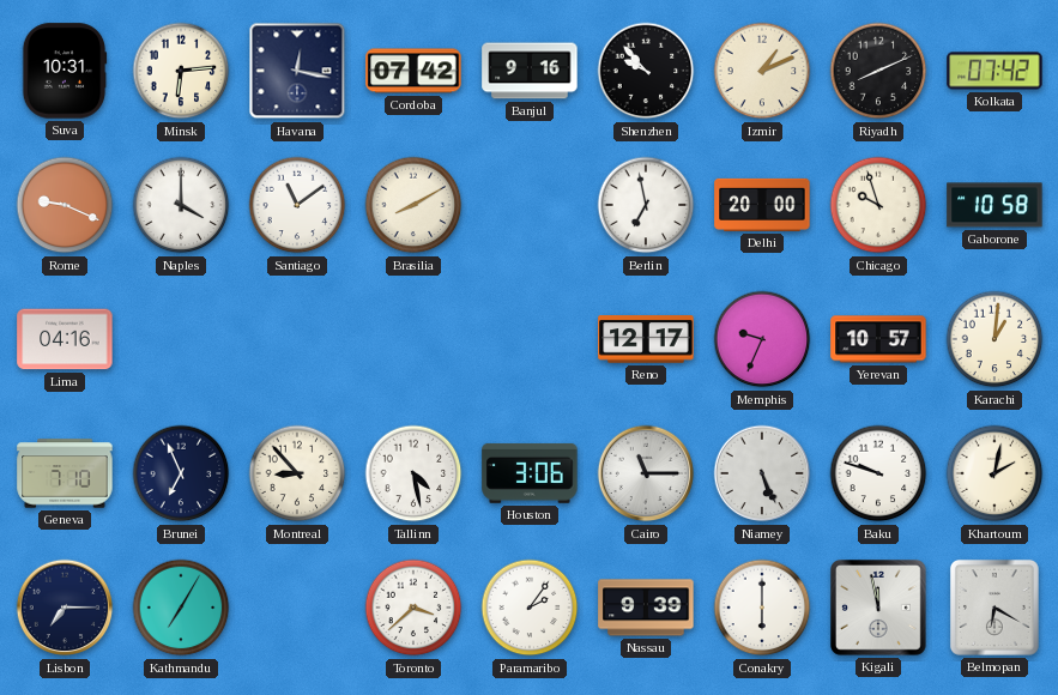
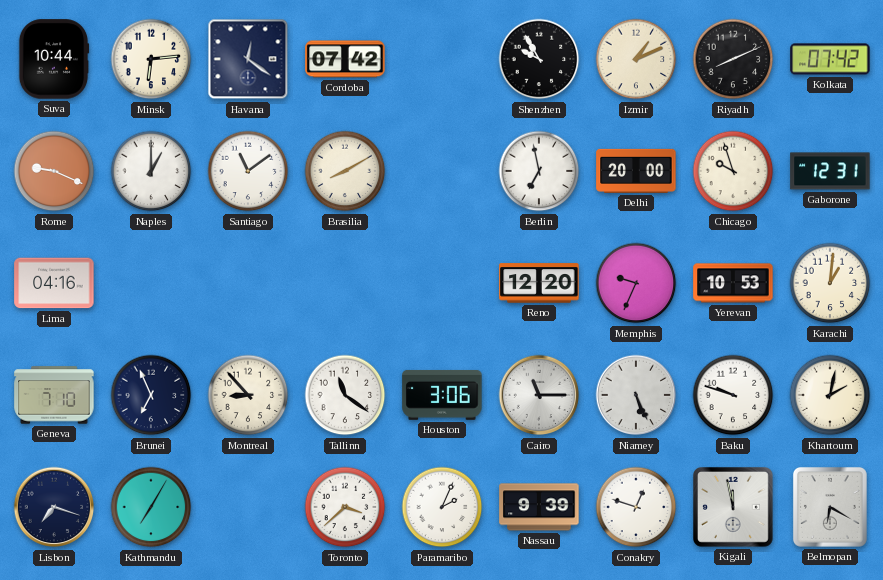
Suva: 10:31 -> 10:44
Havana: 12:17 -> 12:21
Banjul: 9:16 -> none
Shenzhen: 9:53 -> 9:55
Naples: 4:00 -> 1:00
Gaborone: 10:58 -> 12:31
Reno: 12:17 -> 12:20
Yerevan: 10:57 -> 10:53
Tallinn: 4:28 -> 11:21
Lisbon: 7:15 -> 7:18
Paramaribo: 2:06 -> 2:04
Conakry: 6:00 -> 12:48
